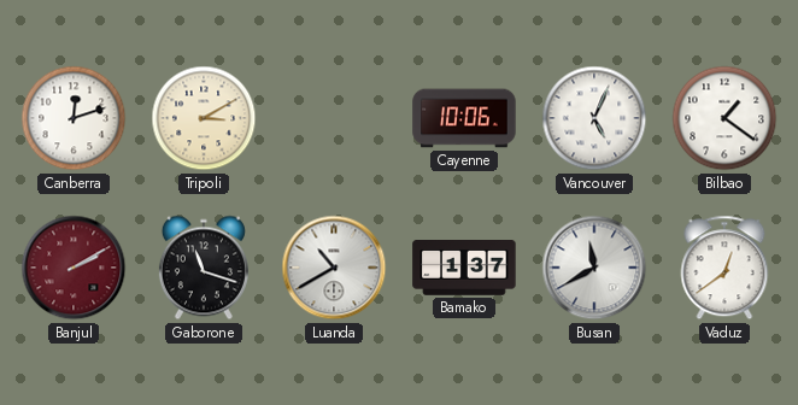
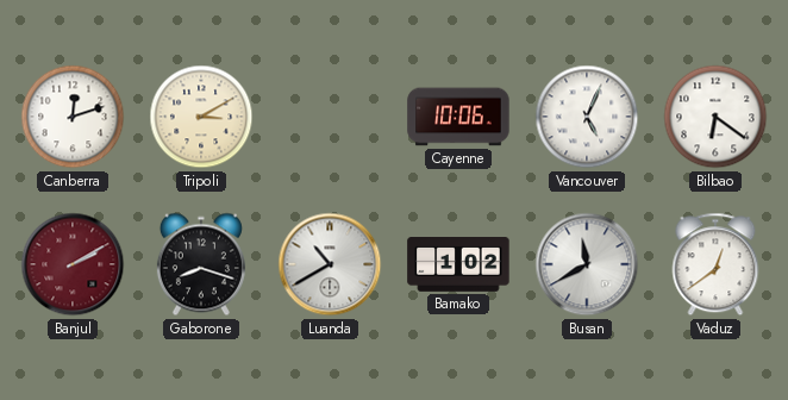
Bilbao: 1:21 -> 6:21
Gaborone: 11:18 -> 8:18
Bamako: 1:37 -> 1:02
